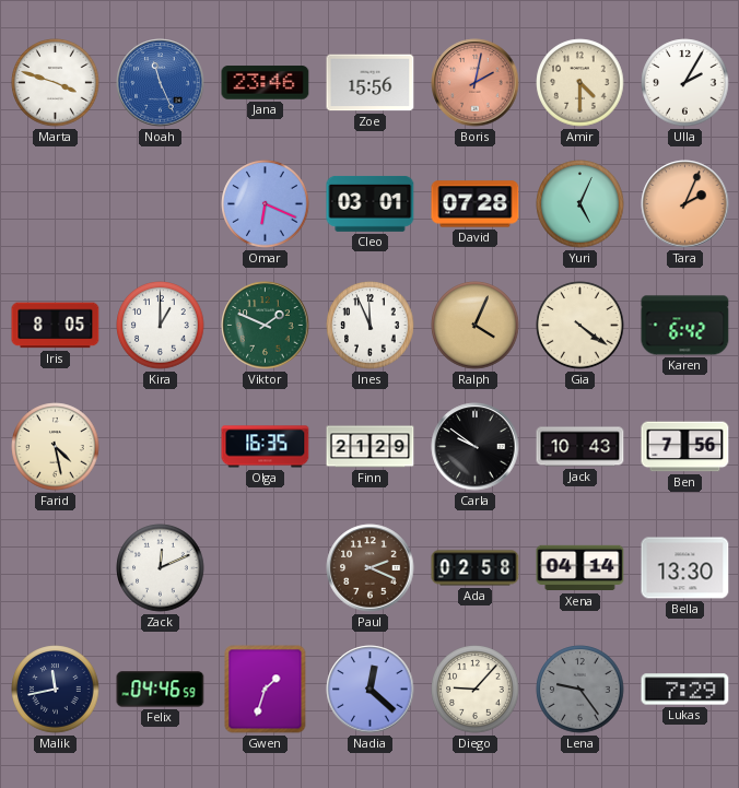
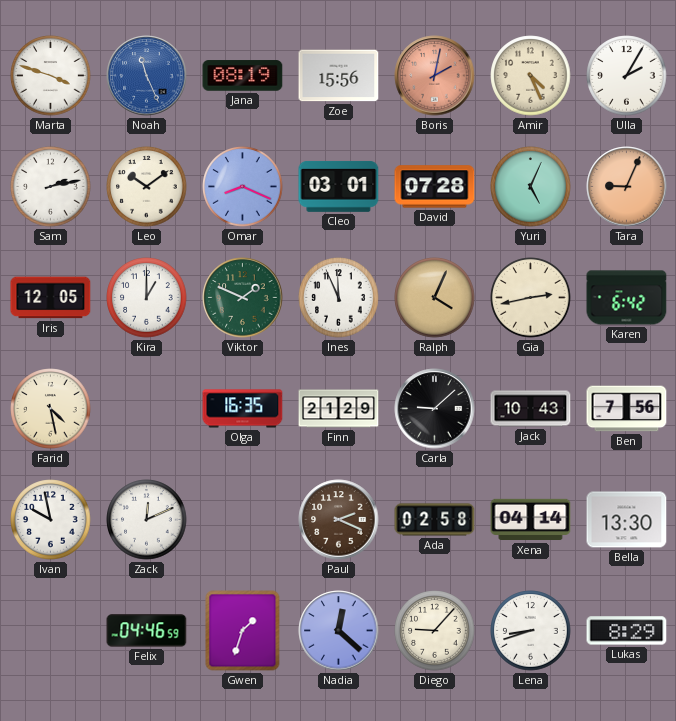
Jana: 23:46 -> 08:19
Amir: 4:30 -> 4:26
Sam: none -> 2:13
Leo: none -> 10:09
Omar: 6:19 -> 8:19
Tara: 2:04 -> 9:04
Iris: 8:05 -> 12:05
Gia: 4:21 -> 2:43
Carla: 9:51 -> 9:08
Ivan: none -> 9:58
Malik: 11:43 -> none
Lena: 9:24 -> 8:42
Lena dial: grey -> white
Lukas: 7:29 -> 8:29
